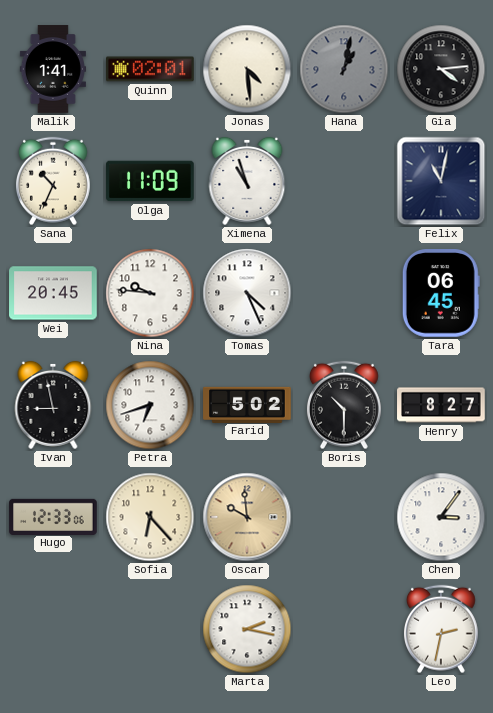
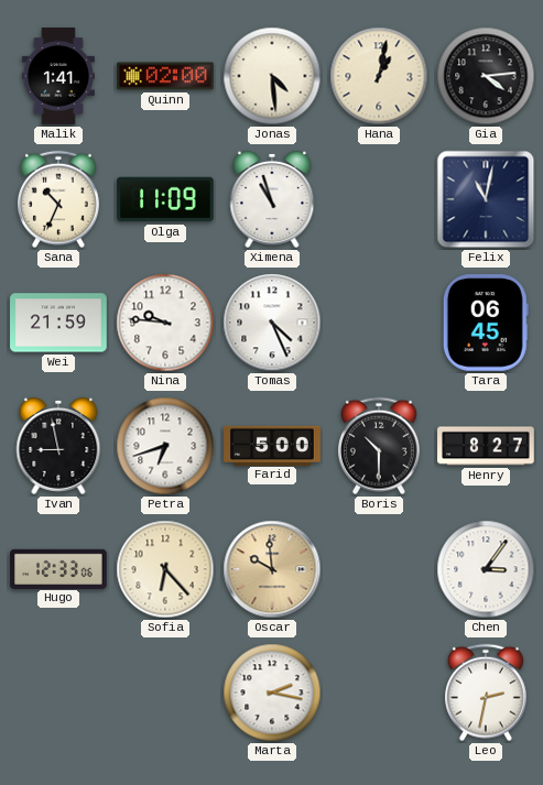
Quinn: 02:01 -> 02:00
Hana dial: grey -> cream
Wei: 20:45 -> 21:59
Farid: 5:02 -> 5:00
